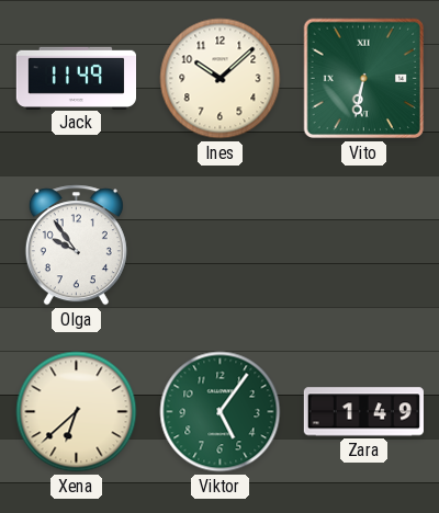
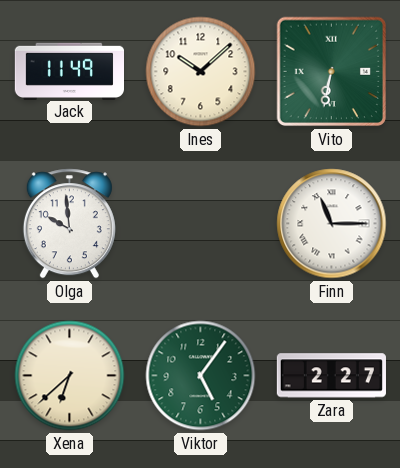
Olga: 9:54 -> 9:59
Finn: none -> 11:15
Zara: 1:49 -> 2:27
